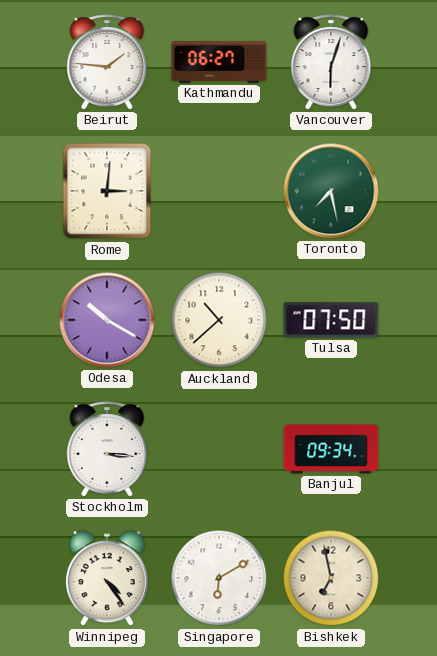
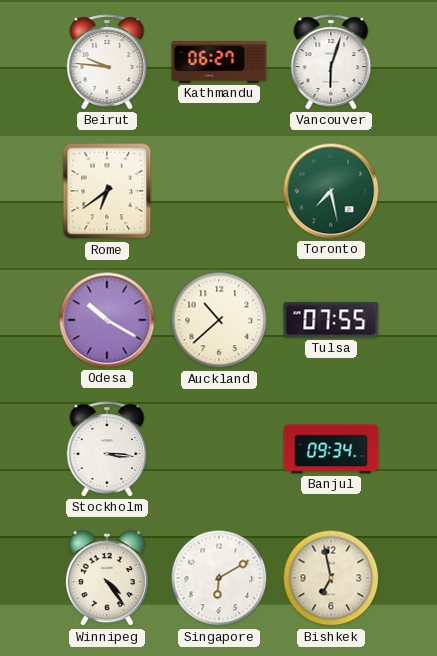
Beirut: 1:46 -> 9:46
Rome: 3:01 -> 6:39
Tulsa: 07:50 -> 07:55
